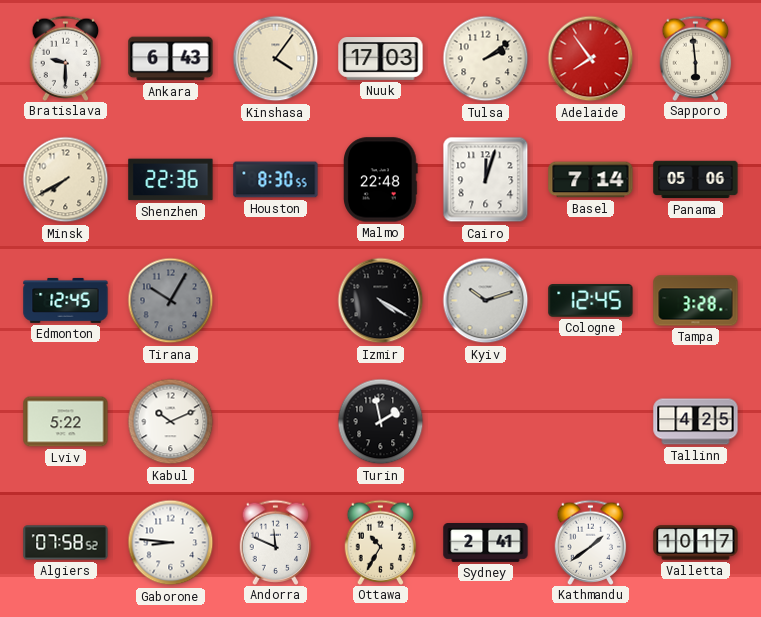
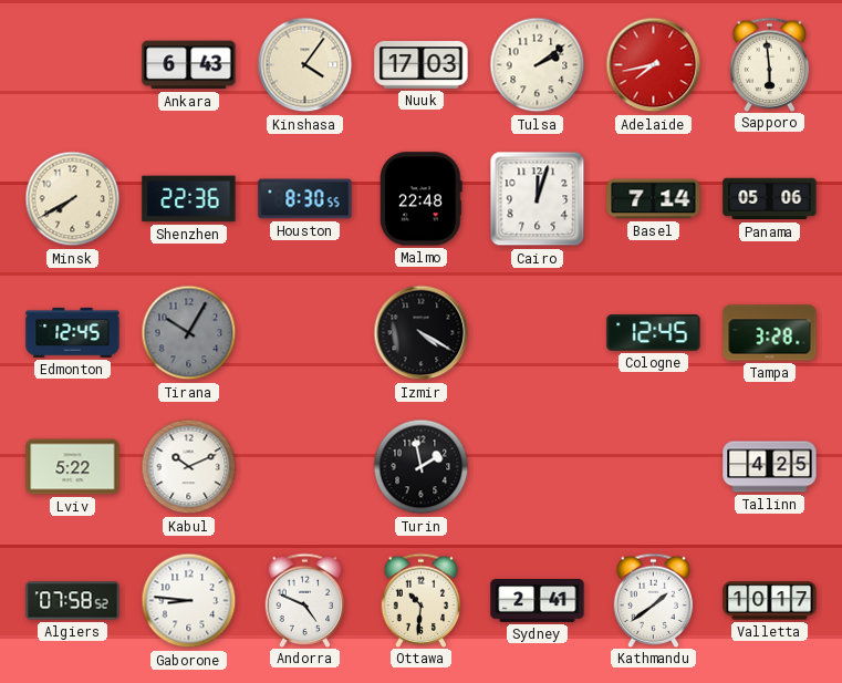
Bratislava: 9:30 -> none
Adelaide: 7:54 -> 7:43
Kyiv: 10:12 -> none
Andorra: 11:49 -> 4:49
Ottawa: 10:35 -> 10:31
